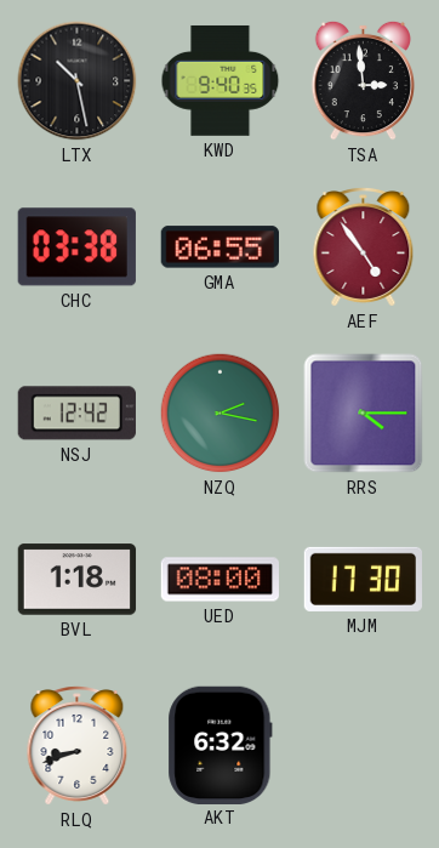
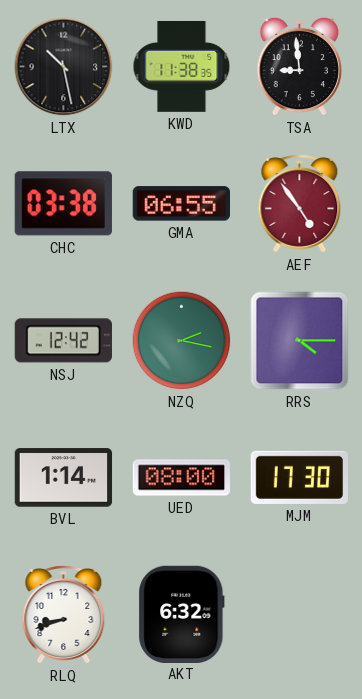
KWD: 9:40 -> 11:38
TSA: 2:59 -> 8:59
BVL: 1:18 -> 1:14
